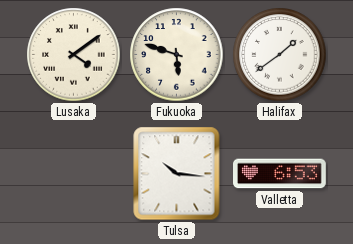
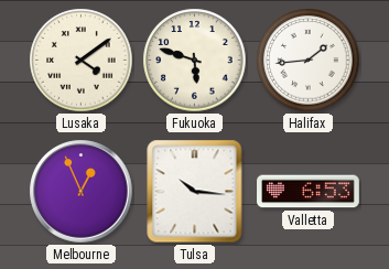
Halifax: 1:39 -> 1:44
Melbourne: none -> 12:56
